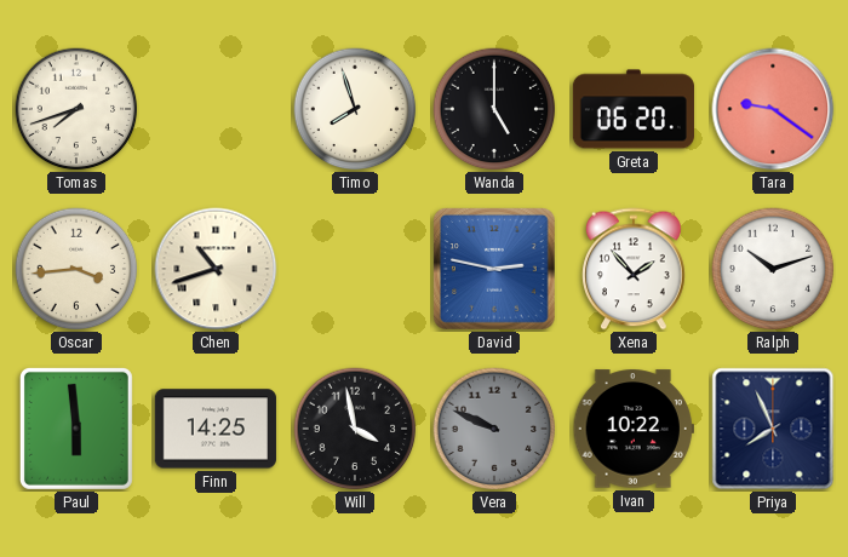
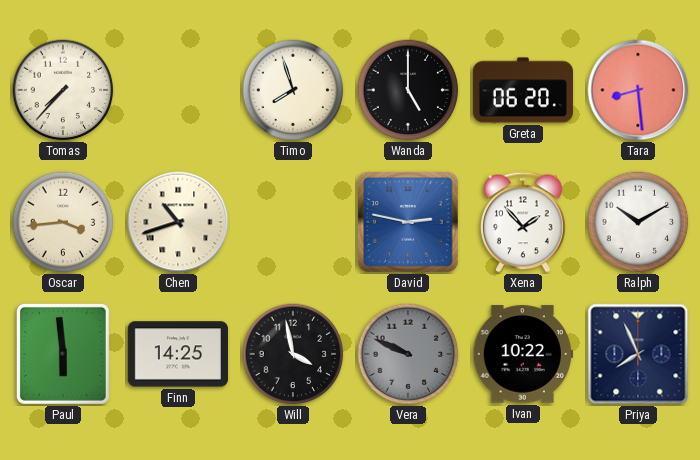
Tomas: 7:42 -> 7:37
Tara: 9:21 -> 8:29
Ralph: 10:12 -> 10:10
